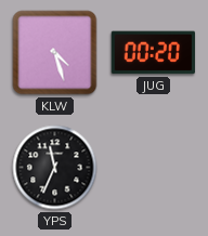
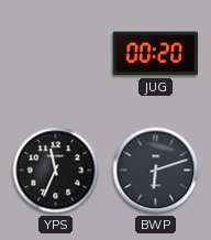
KLW: 4:27 -> none
BWP: none -> 6:12
